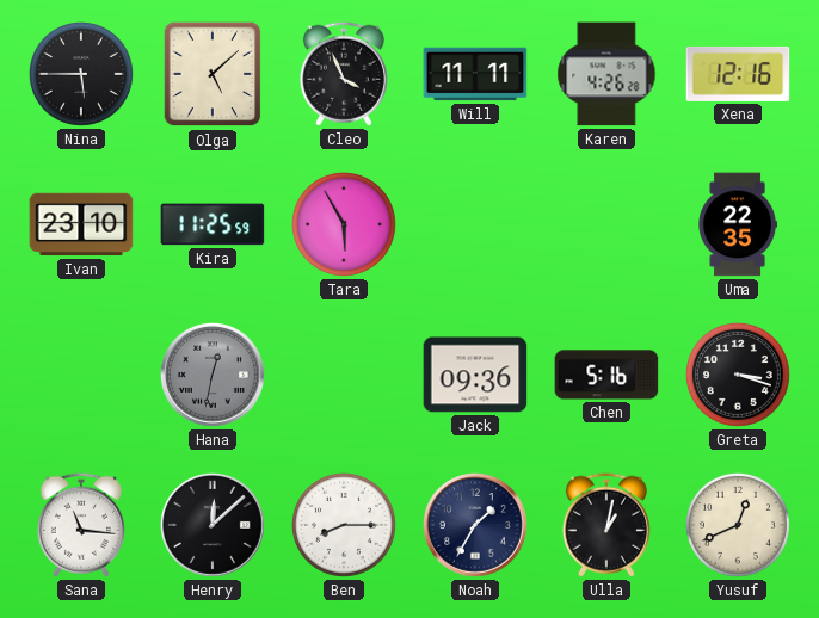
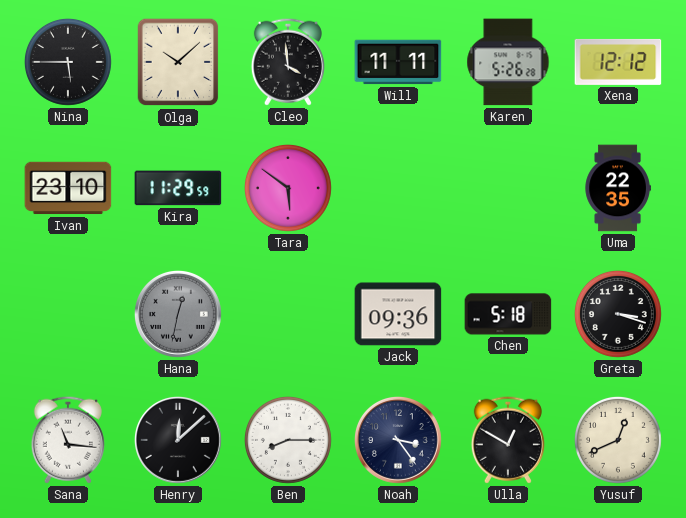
Olga: 5:08 -> 10:08
Cleo: 3:56 -> 3:59
Karen: 4:26 -> 5:26
Xena: 12:16 -> 12:12
Kira: 11:25 -> 11:29
Tara: 5:55 -> 5:51
Chen: 5:16 -> 5:18
Noah: 1:35 -> 3:24
Ulla: 1:02 -> 12:50
